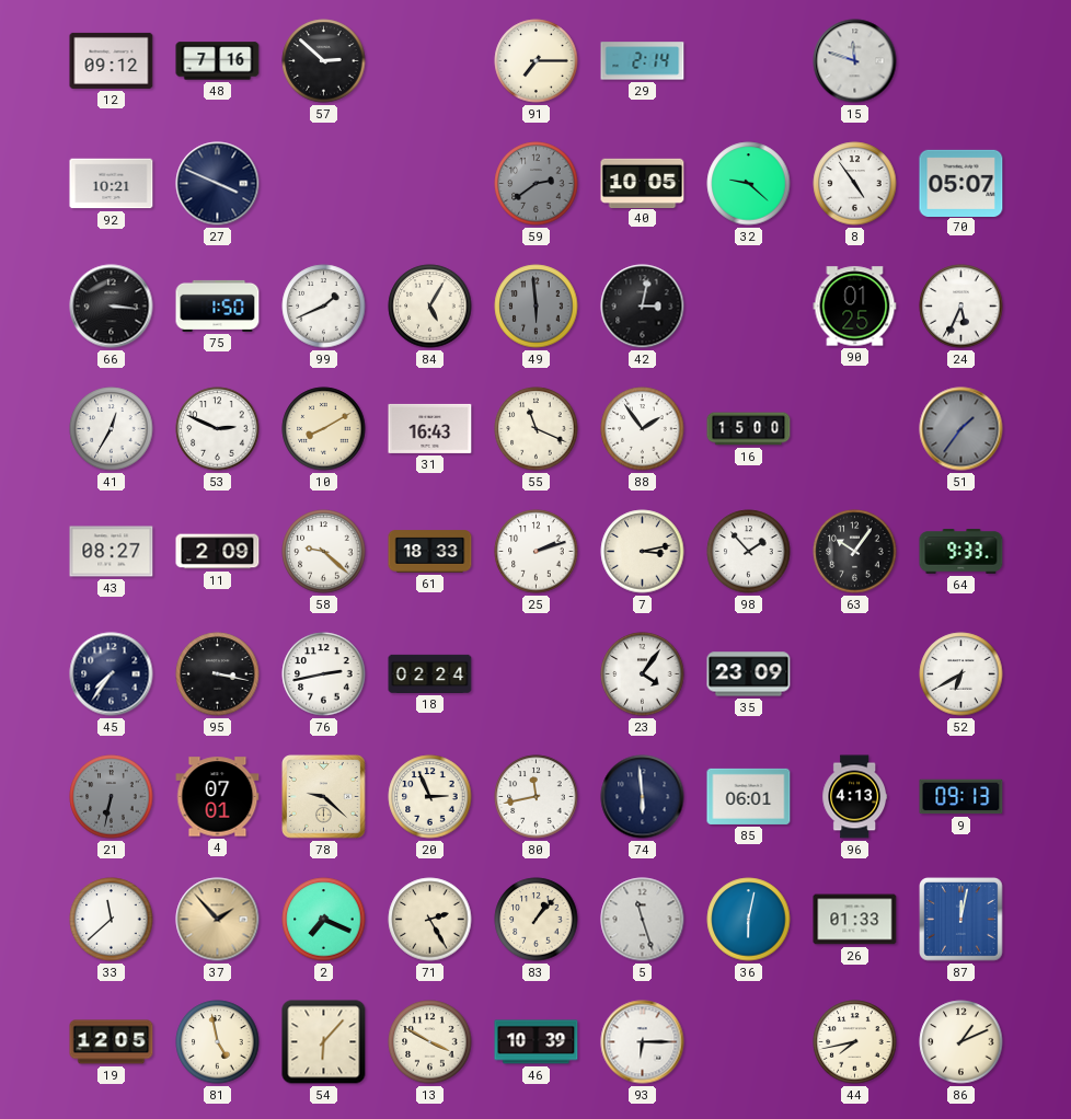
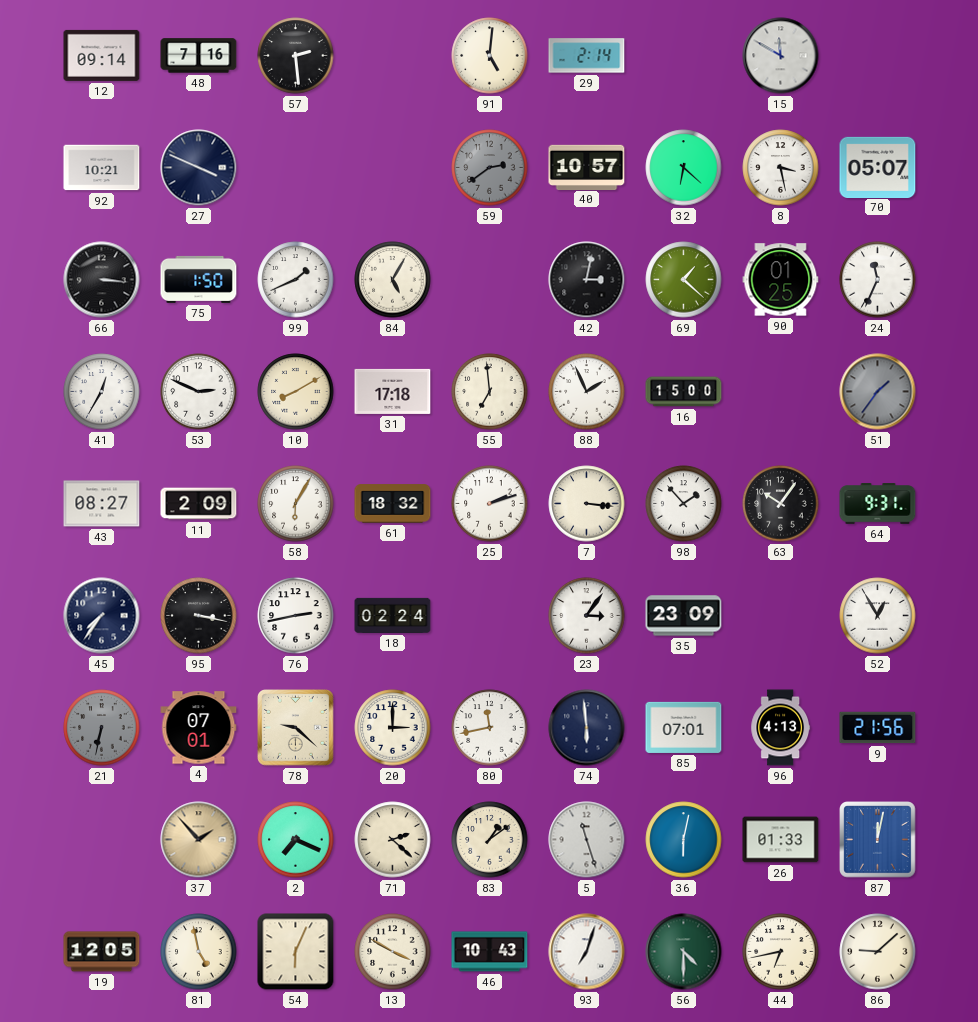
12: 09:12 -> 09:14
57: 2:52 -> 2:29
91: 7:15 -> 5:01
15: 11:48 -> 11:50
40: 10:05 -> 10:57
32: 9:22 -> 6:22
8: 4:54 -> 3:28
49: 5:59 -> none
69: none -> 1:22
24: 5:34 -> 11:34
31: 16:43 -> 17:18
55: 11:19 -> 6:59
88: 1:54 -> 1:56
58: 9:22 -> 6:05
61: 18:33 -> 18:32
7: 3:13 -> 3:16
64: 9:33 -> 9:31
23: 4:06 -> 3:06
52: 6:40 -> 12:55
20: 2:56 -> 3:00
85: 06:01 -> 07:01
9: 09:13 -> 21:56
33: 11:38 -> none
71: 2:25 -> 2:22
83: 1:07 -> 1:09
54: 6:07 -> 6:04
46: 10:39 -> 10:43
93: 6:15 -> 7:03
56: none -> 4:30
44: 7:43 -> 6:43
86: 1:11 -> 9:08
